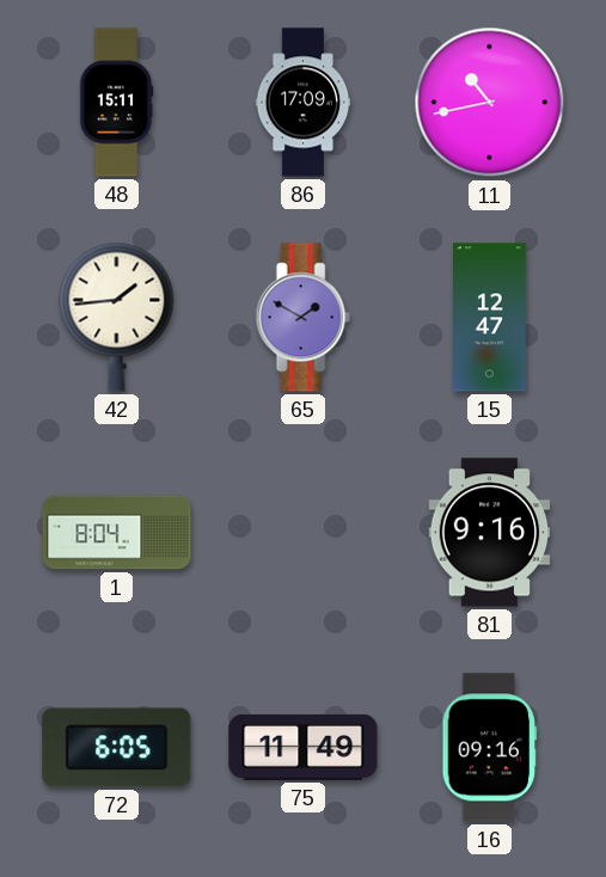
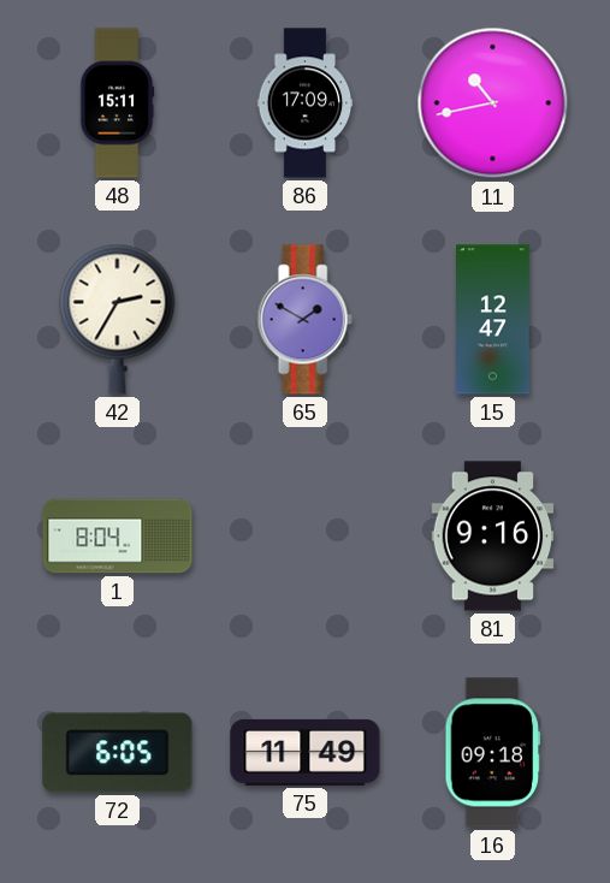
42: 1:44 -> 2:35
16: 09:16 -> 09:18
